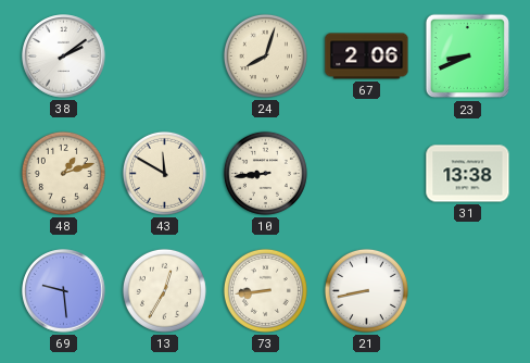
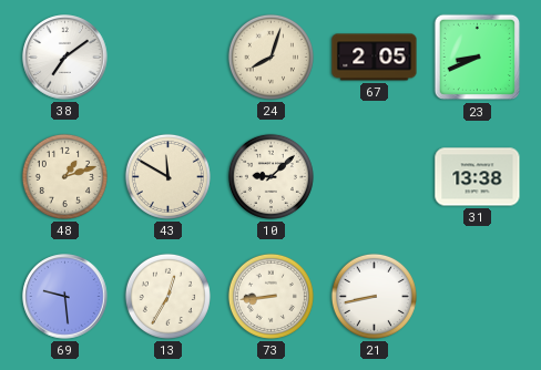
38: 2:09 -> 7:09
67: 2:06 -> 2:05
10: 8:44 -> 9:08
